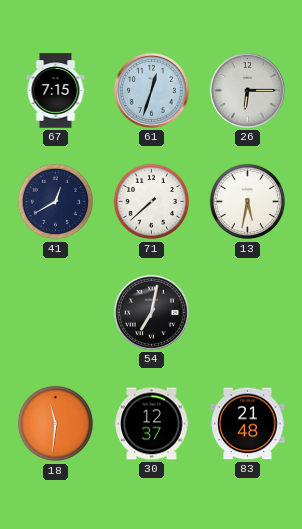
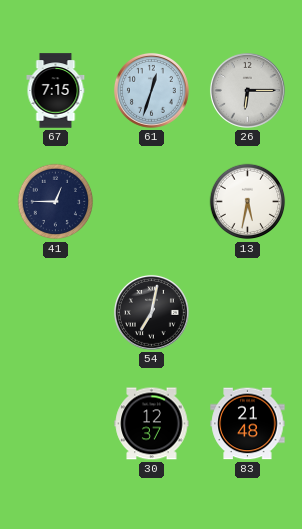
41: 12:40 -> 12:45
71: 7:38 -> none
18: 11:31 -> none
